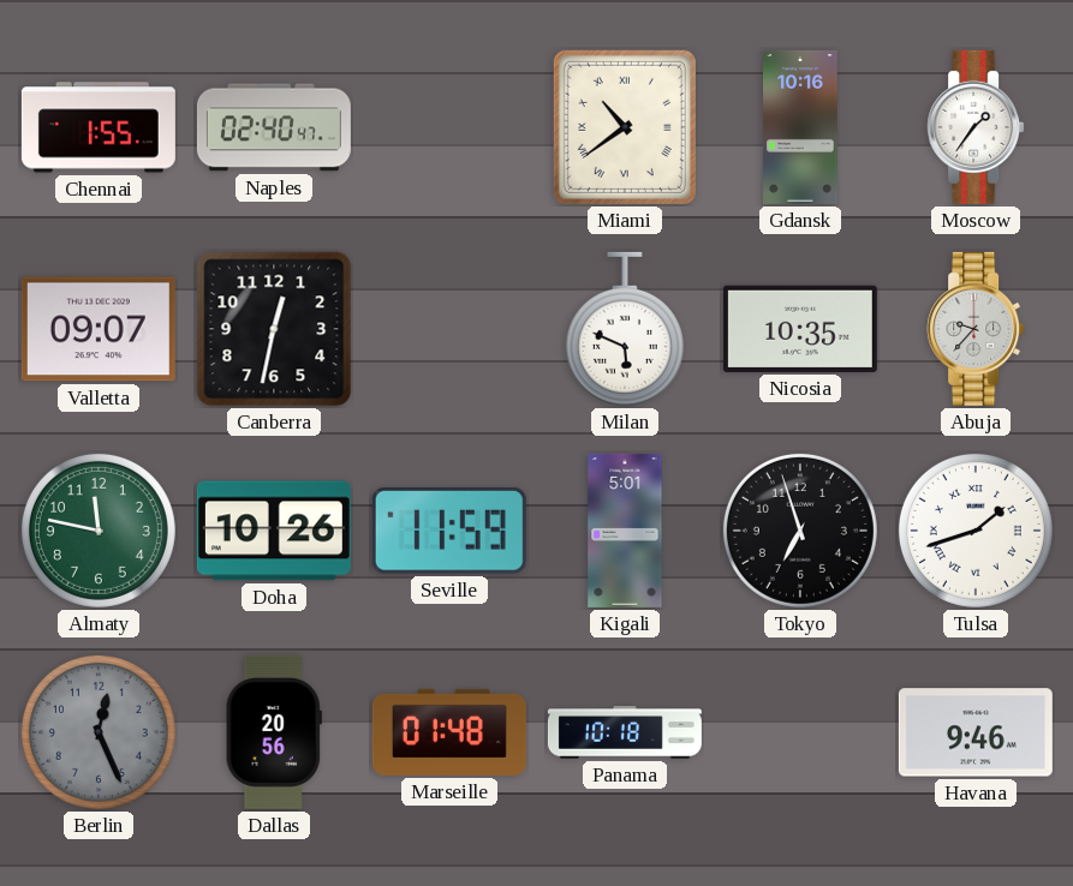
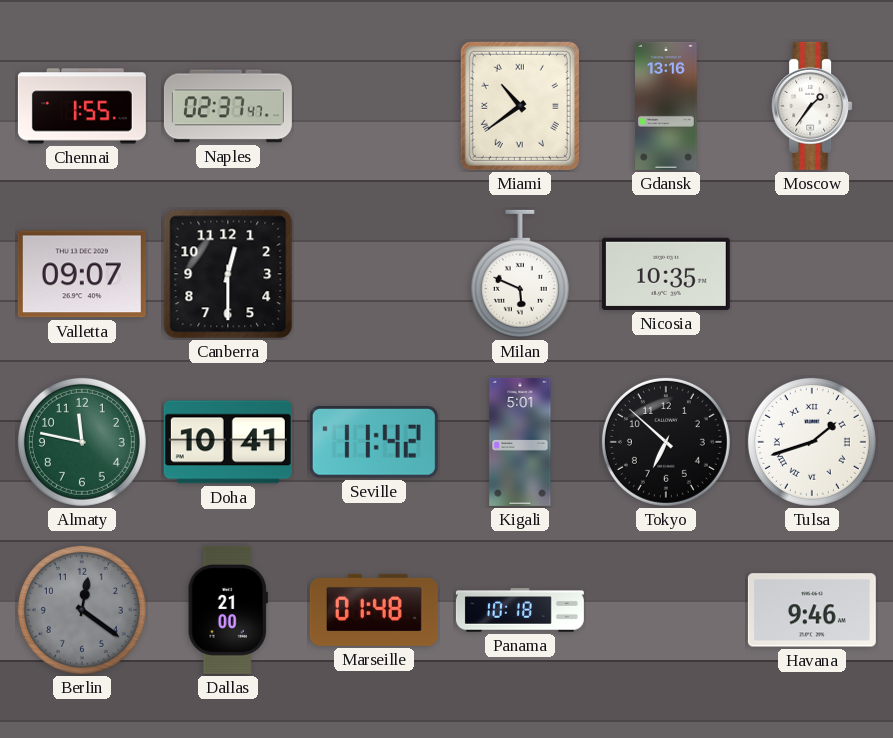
Naples: 02:40 -> 02:37
Gdansk: 10:16 -> 13:16
Canberra: 12:32 -> 12:30
Abuja: 9:37 -> none
Doha: 10:26 -> 10:41
Seville: 11:59 -> 11:42
Tokyo: 6:57 -> 6:52
Berlin: 12:26 -> 12:21
Dallas: 20:56 -> 21:00
